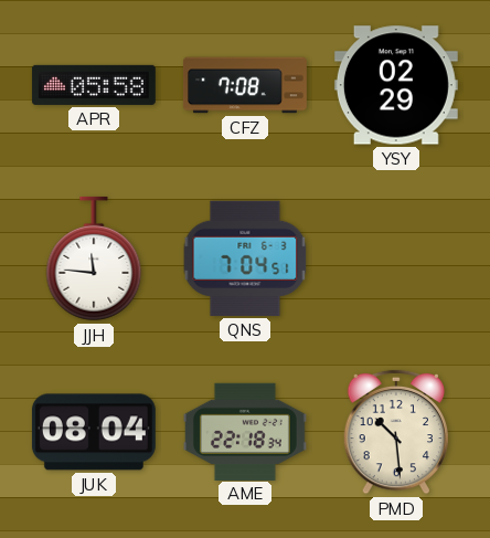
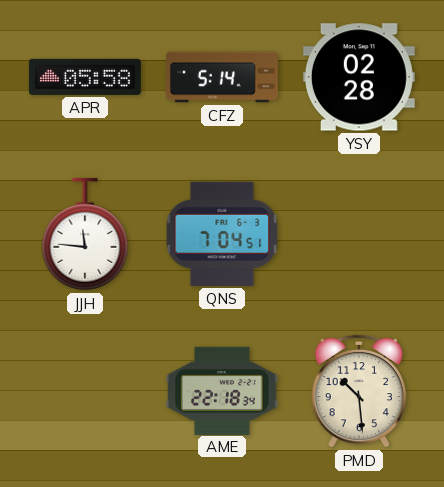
CFZ: 7:08 -> 5:14
YSY: 02:29 -> 02:28
JUK: 08:04 -> none
